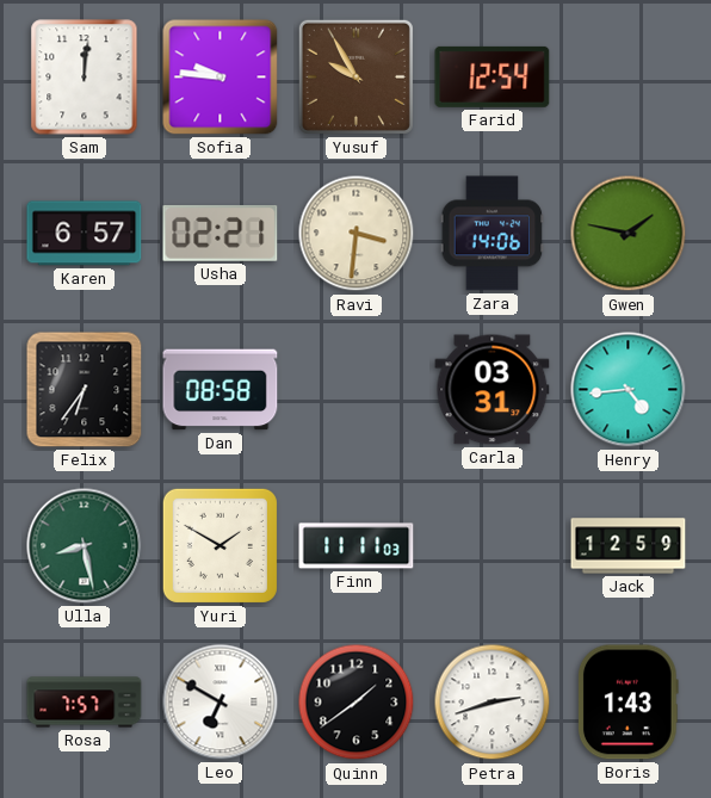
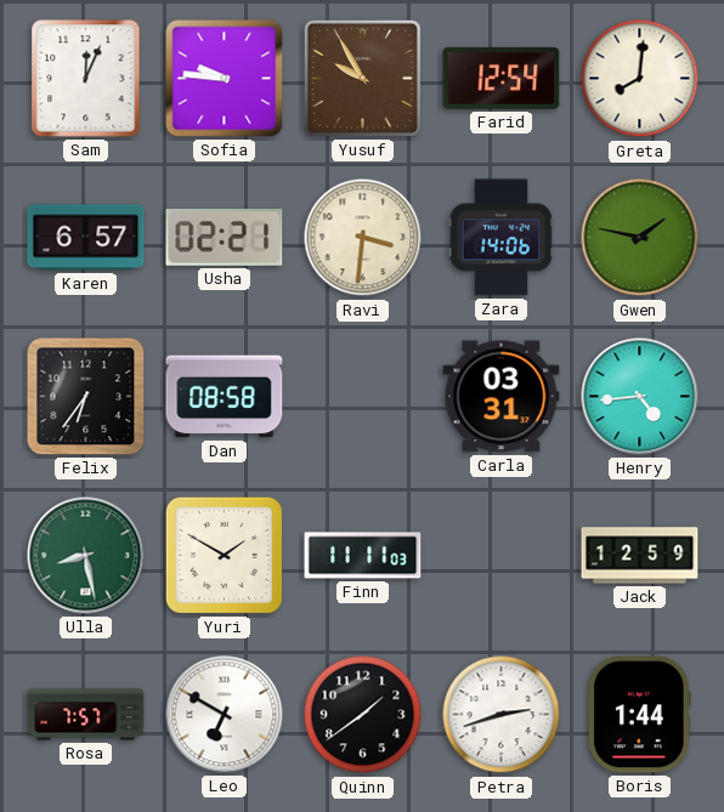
Sam: 12:01 -> 12:04
Greta: none -> 8:01
Boris: 1:43 -> 1:44
